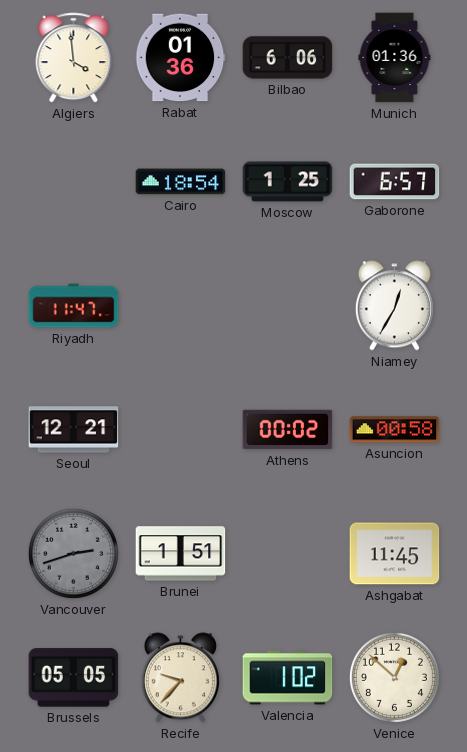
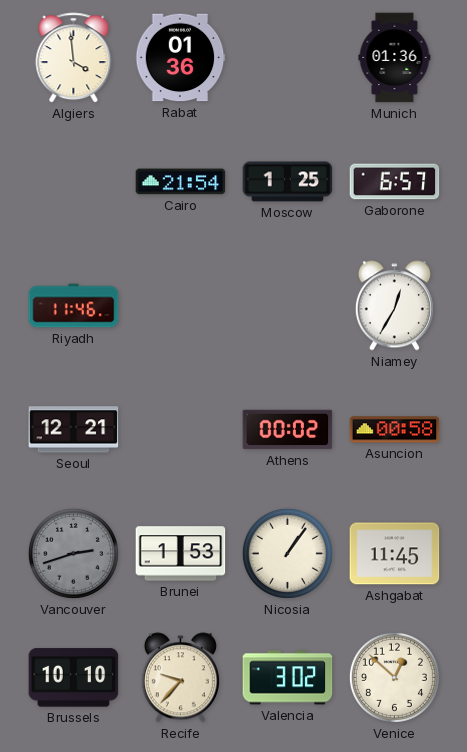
Bilbao: 6:06 -> none
Cairo: 18:54 -> 21:54
Riyadh: 11:47 -> 11:46
Brunei: 1:51 -> 1:53
Nicosia: none -> 1:06
Brussels: 05:05 -> 10:10
Valencia: 1:02 -> 3:02
